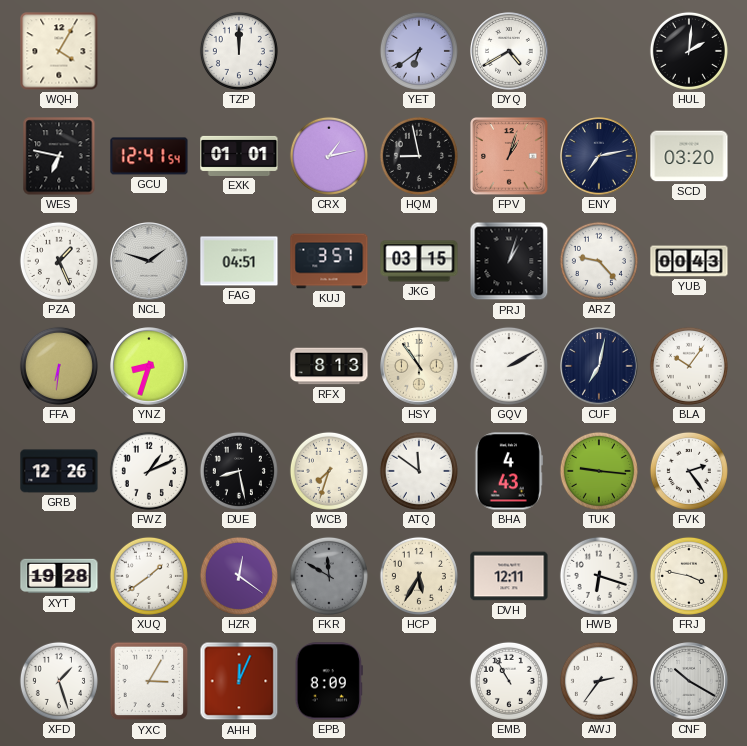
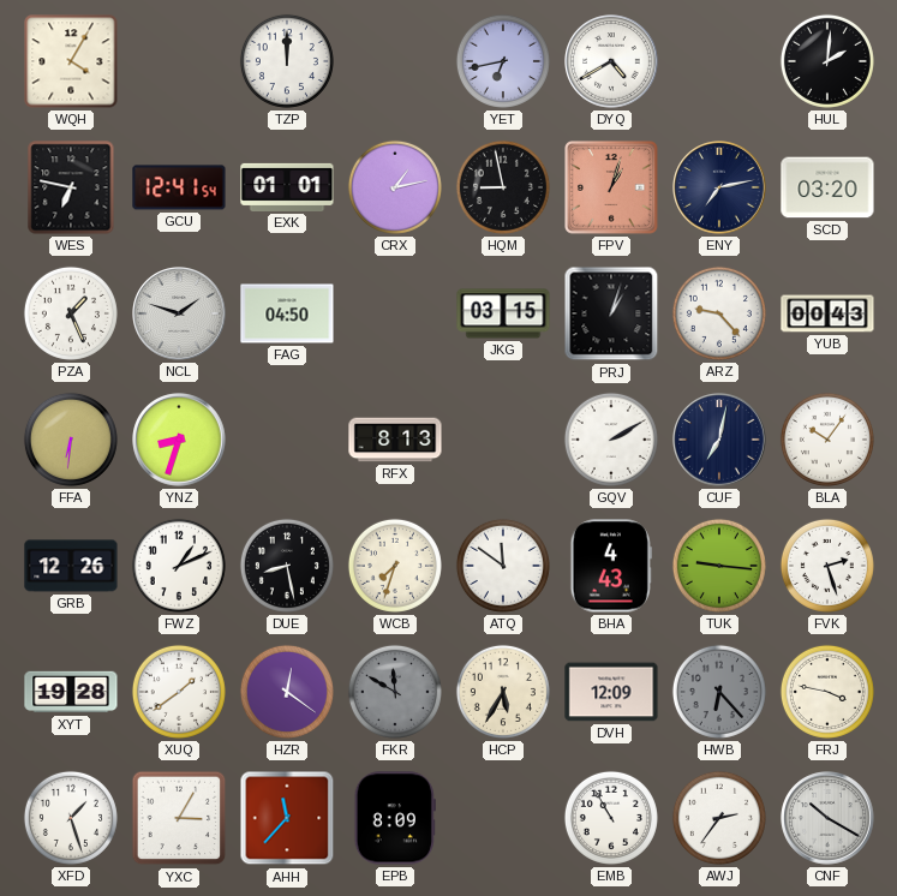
YET: 6:39 -> 6:43
FAG: 04:51 -> 04:50
KUJ: 3:57 -> none
HSY: 10:54 -> none
FVK: 2:24 -> 2:27
DVH: 12:11 -> 12:09
HWB: 6:18 -> 6:23
HWB dial: white -> grey
AHH: 12:04 -> 11:37
